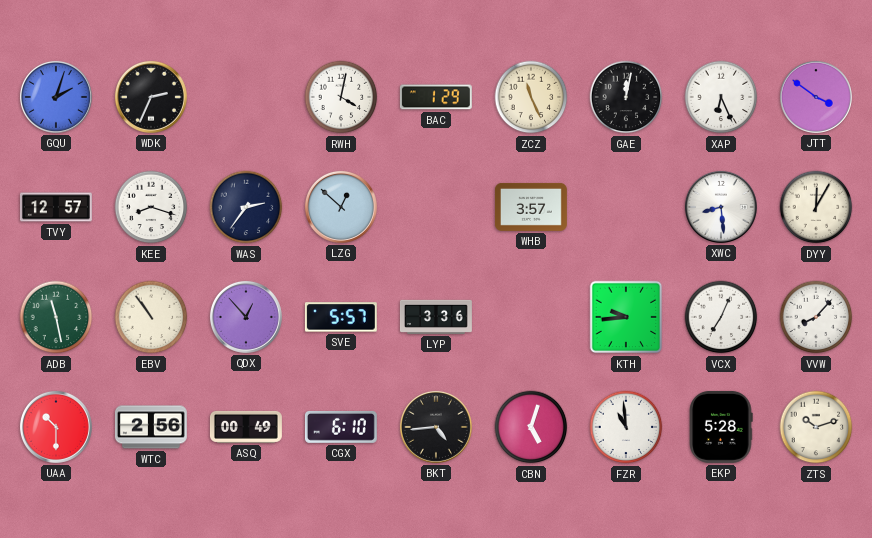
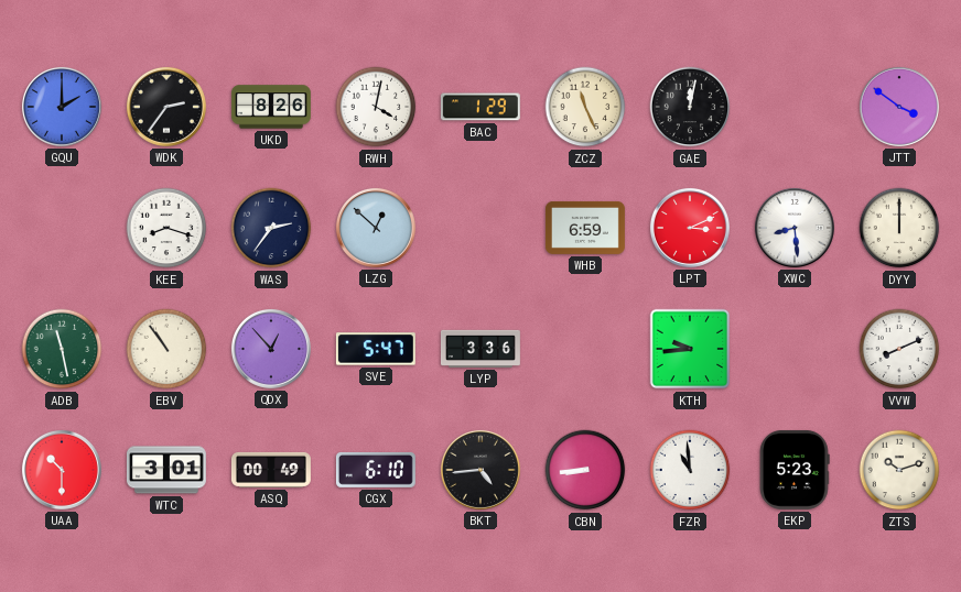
GQU: 2:03 -> 2:00
WDK: 2:34 -> 2:36
UKD: none -> 8:26
XAP: 6:26 -> none
TVY: 12:57 -> none
WHB: 3:57 -> 6:59
LPT: none -> 3:11
DYY: 12:05 -> 12:00
SVE: 5:57 -> 5:47
VCX: 7:04 -> none
VVW: 8:07 -> 8:11
WTC: 2:56 -> 3:01
CBN: 5:03 -> 8:44
EKP: 5:28 -> 5:23
